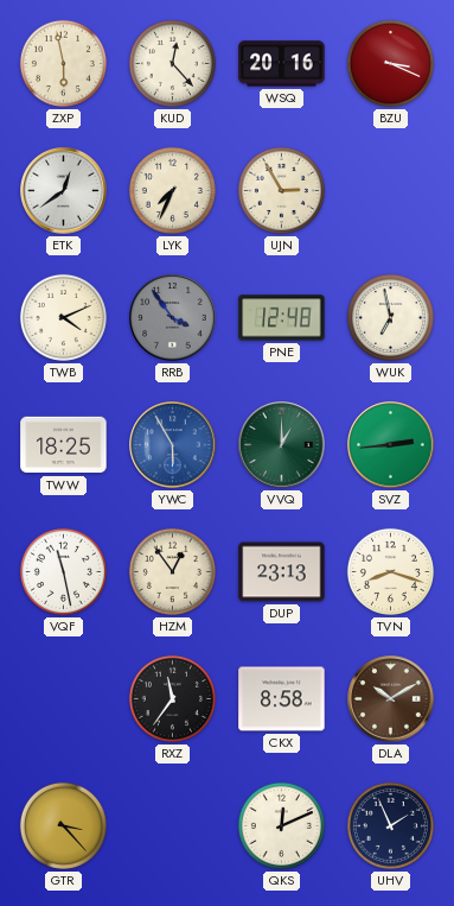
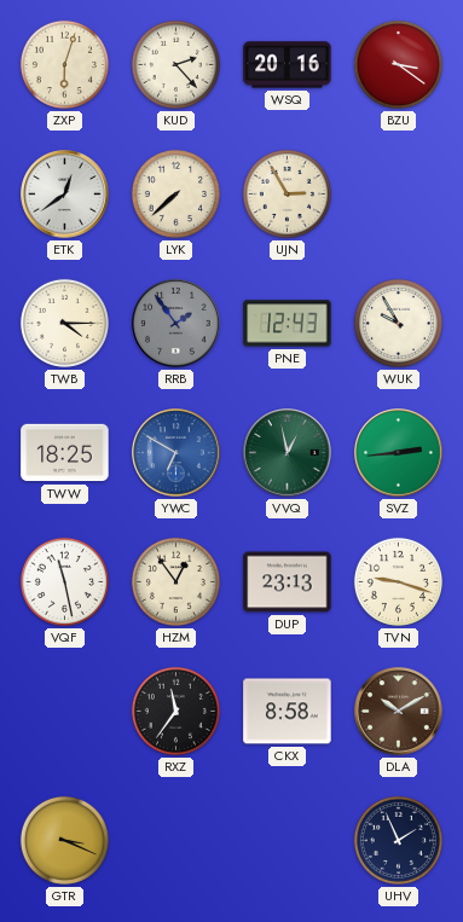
ZXP: 5:58 -> 6:03
KUD: 12:23 -> 2:23
BZU: 3:19 -> 3:21
LYK: 7:34 -> 7:38
TWB: 4:11 -> 4:15
RRB: 3:54 -> 1:54
PNE: 12:48 -> 12:43
WUK: 6:58 -> 9:55
YWC: 5:55 -> 6:50
VVQ: 1:00 -> 12:58
TVN: 8:18 -> 9:18
GTR: 3:23 -> 3:19
QKS: 12:11 -> none
